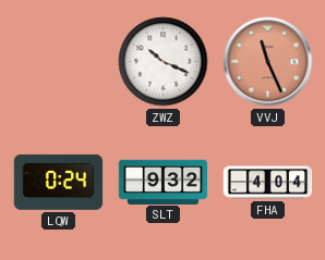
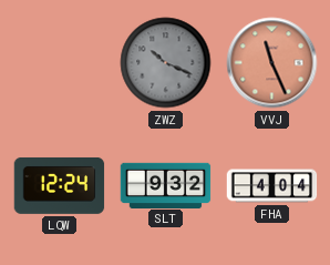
ZWZ dial: white -> grey
LQW: 0:24 -> 12:24
